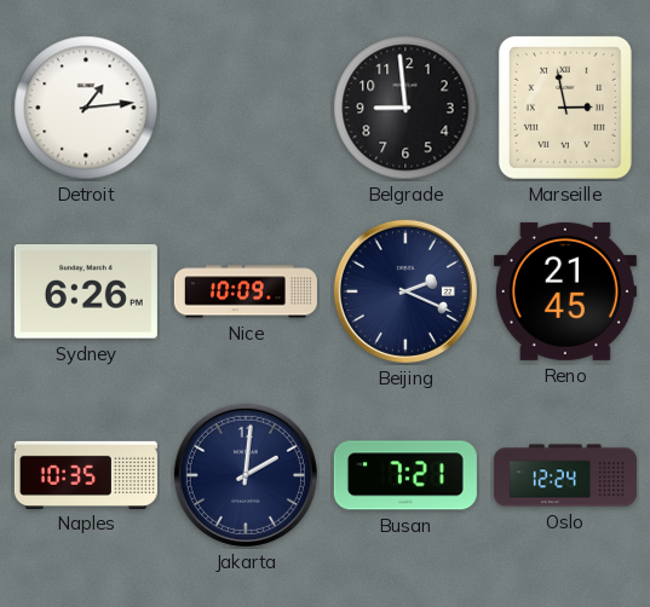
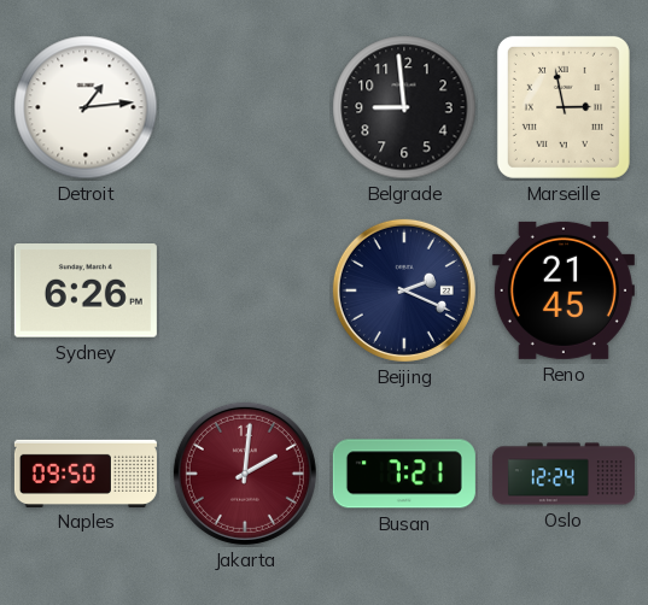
Nice: 10:09 -> none
Naples: 10:35 -> 09:50
Jakarta dial: navy -> burgundy
